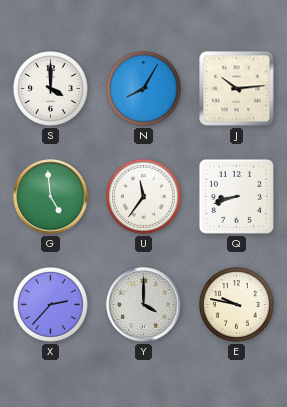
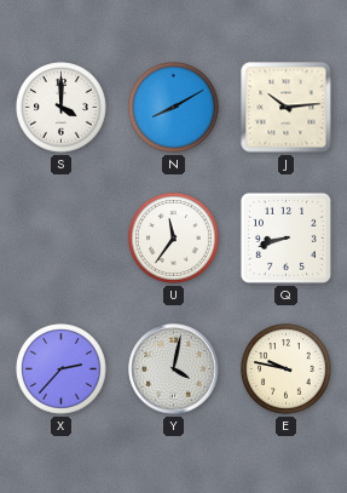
N: 8:05 -> 8:10
G: 4:59 -> none
Y: 4:00 -> 4:02
